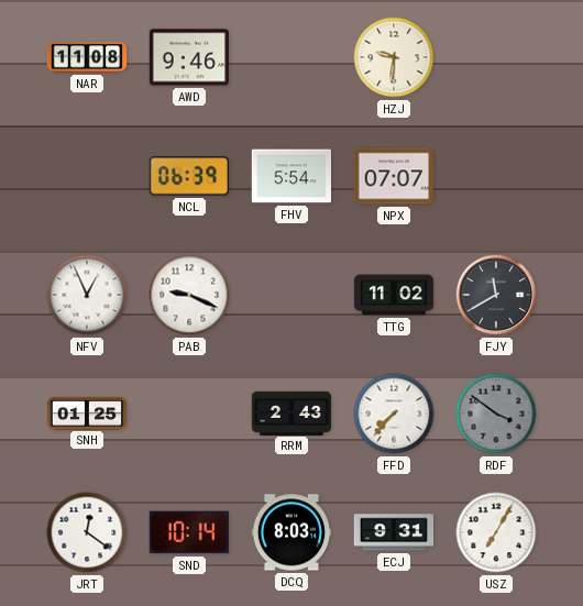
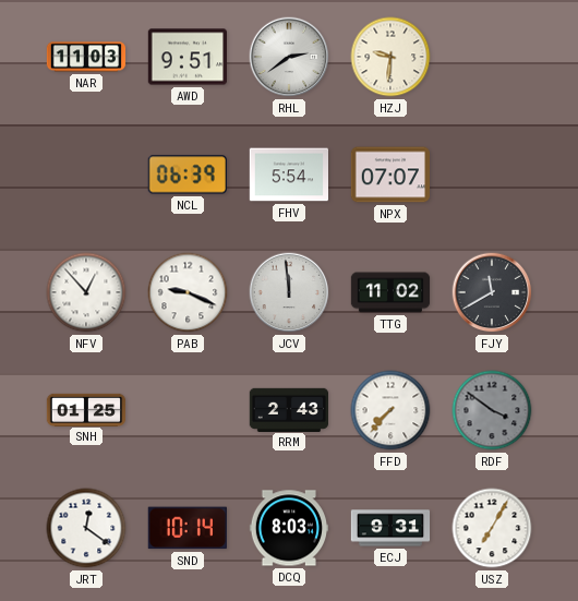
NAR: 11:08 -> 11:03
AWD: 9:46 -> 9:51
RHL: none -> 2:39
NFV: 12:56 -> 12:53
JCV: none -> 11:59
